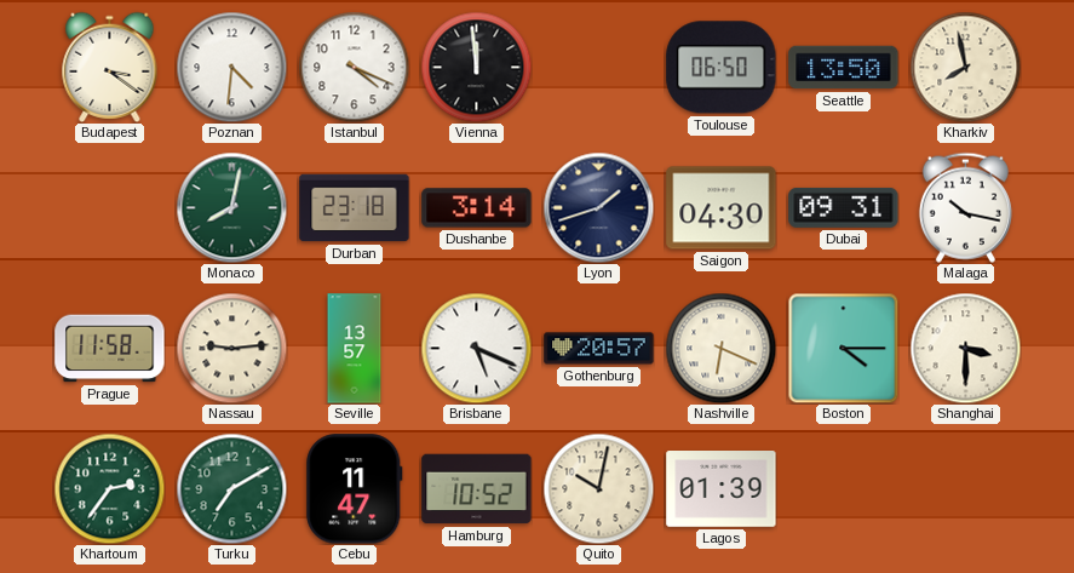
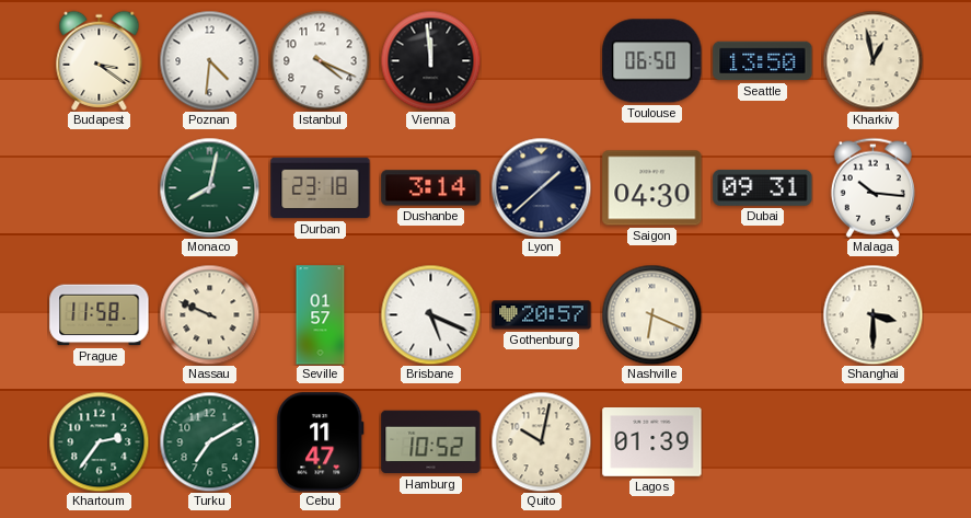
Kharkiv: 7:58 -> 12:58
Lyon: 1:42 -> 1:38
Malaga: 10:17 -> 10:16
Nassau: 9:14 -> 9:49
Seville: 13:57 -> 01:57
Boston: 4:15 -> none
